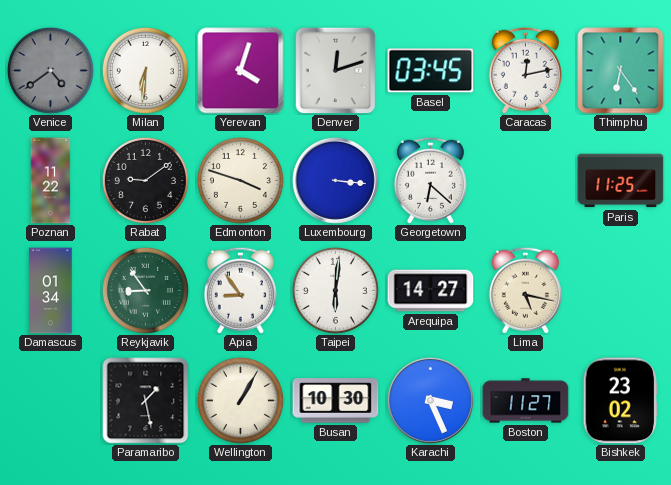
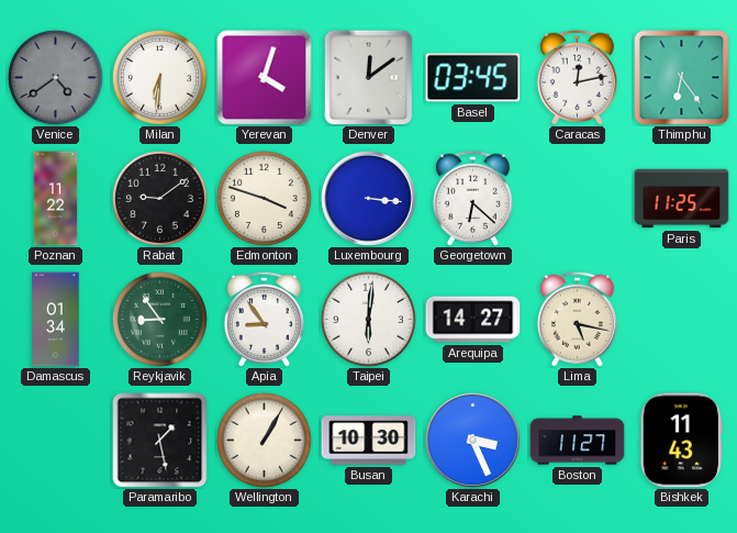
Denver: 12:12 -> 12:09
Bishkek: 23:02 -> 11:43
